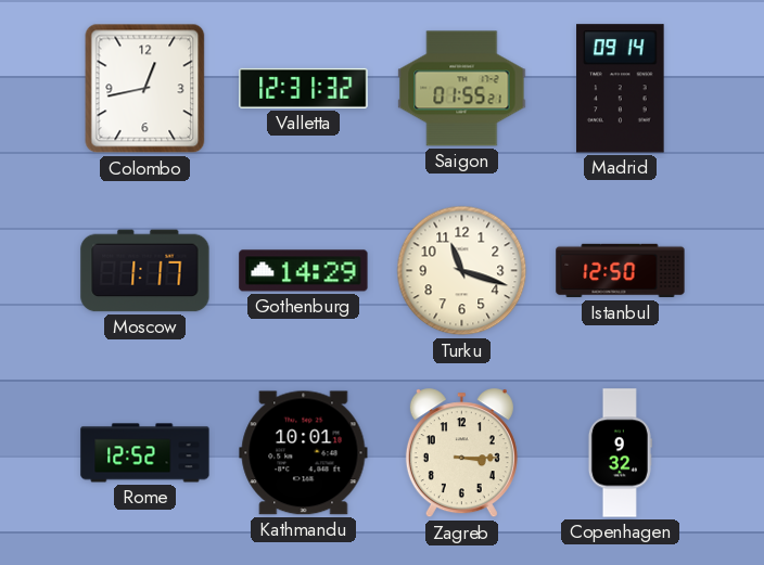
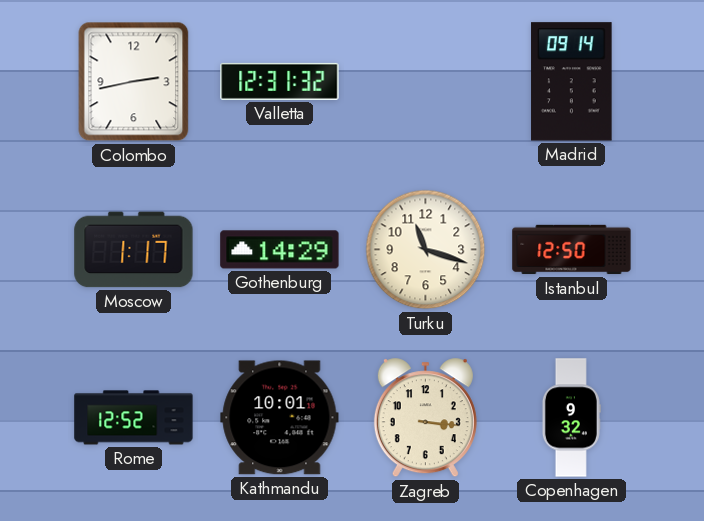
Colombo: 12:43 -> 2:43
Saigon: 01:55 -> none
Zagreb: 3:15 -> 3:16
